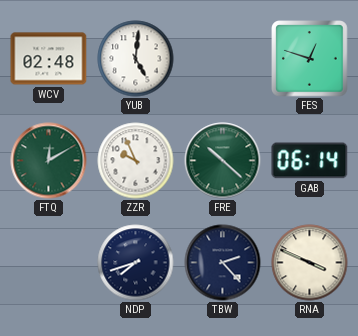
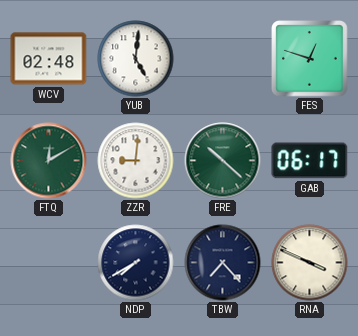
ZZR: 9:56 -> 9:01
GAB: 06:14 -> 06:17
NDP: 7:42 -> 7:40
TBW: 2:23 -> 7:23
